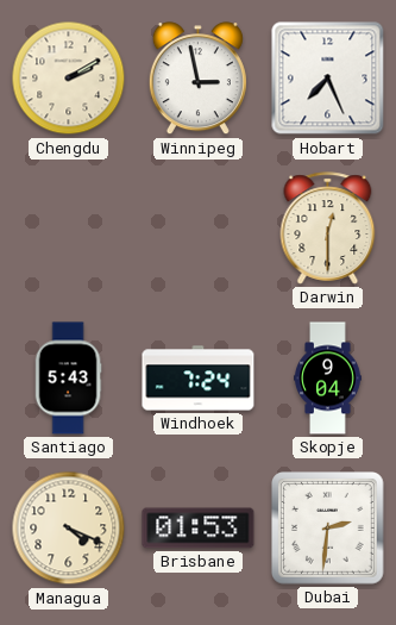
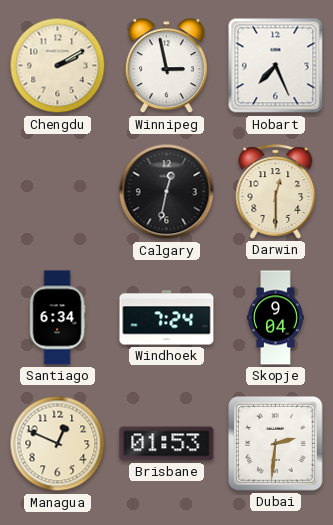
Calgary: none -> 12:32
Santiago: 5:43 -> 6:34
Managua: 4:19 -> 12:49
